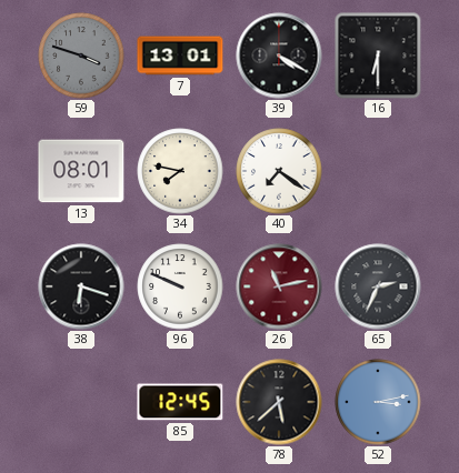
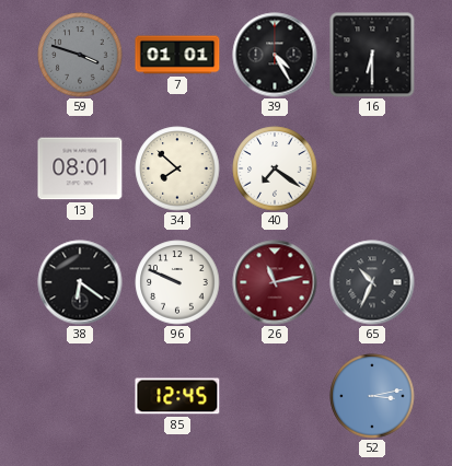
7: 13:01 -> 01:01
39: 4:20 -> 4:25
34: 7:47 -> 7:52
38: 6:18 -> 6:21
65: 2:34 -> 10:34
78: 5:38 -> none
